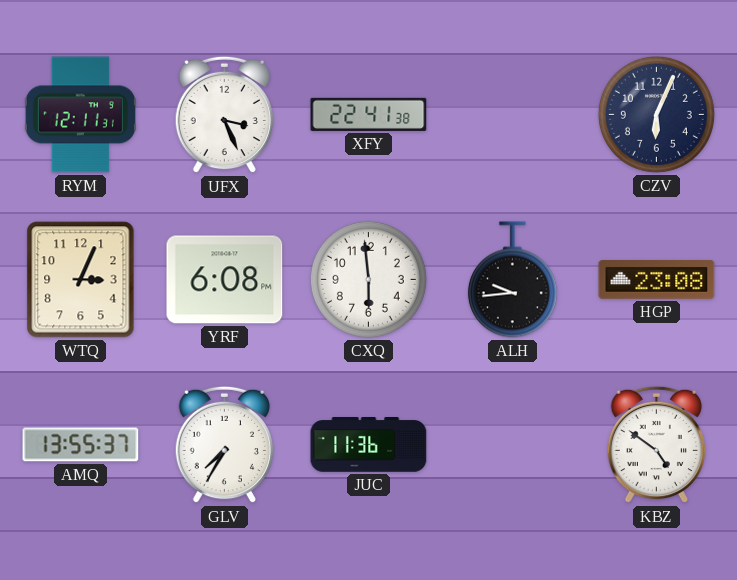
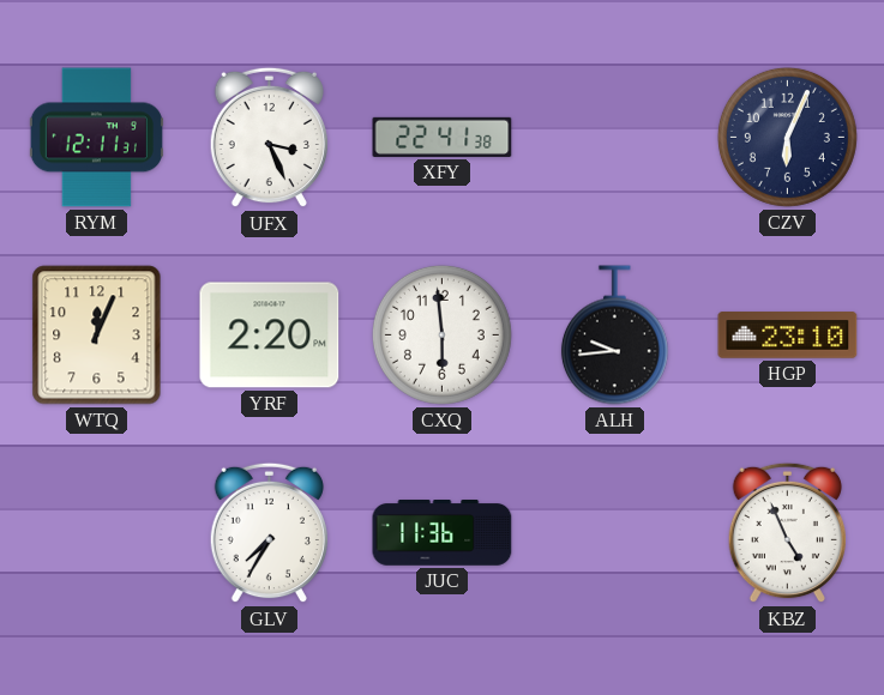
WTQ: 3:04 -> 12:04
YRF: 6:08 -> 2:20
HGP: 23:08 -> 23:10
AMQ: 13:55 -> none
KBZ: 4:51 -> 4:56
